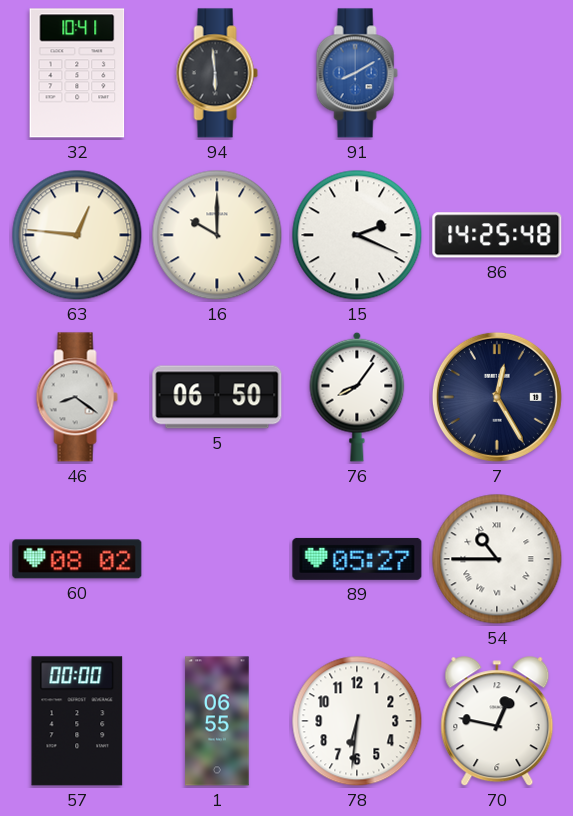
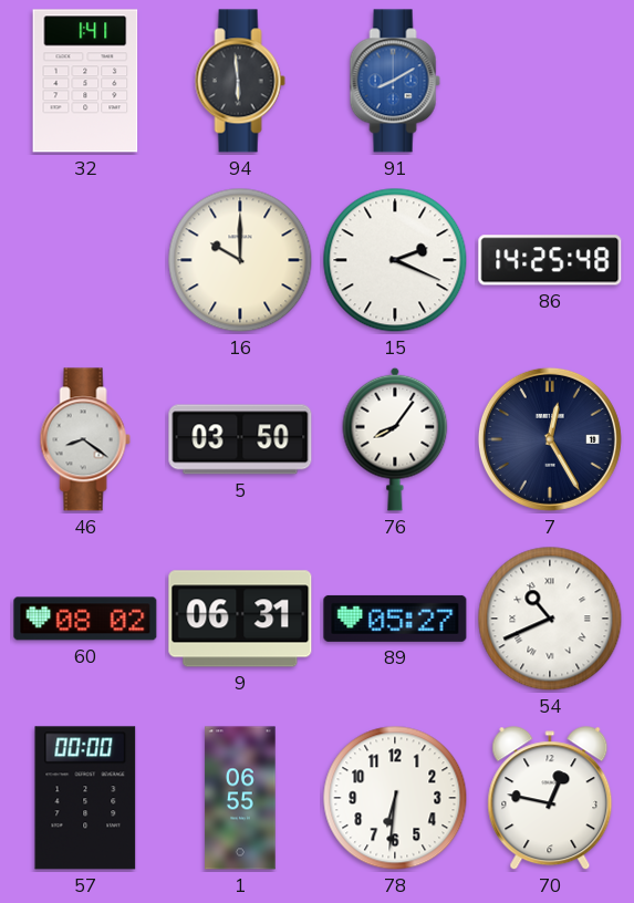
32: 10:41 -> 1:41
63: 12:46 -> none
5: 06:50 -> 03:50
9: none -> 06:31
54: 10:45 -> 10:41
